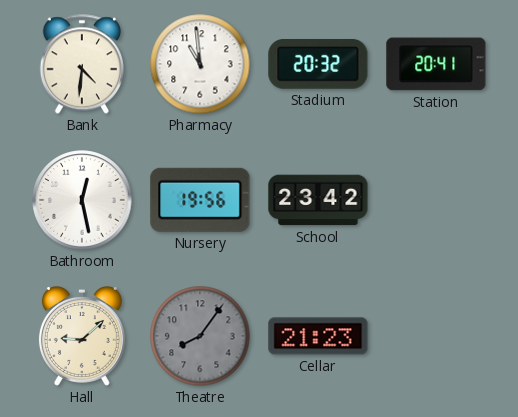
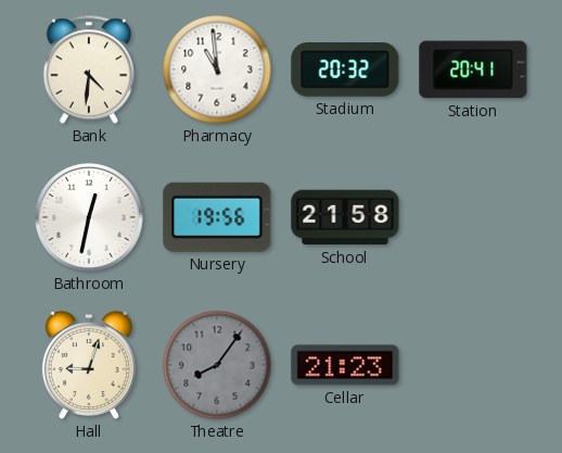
Bathroom: 12:28 -> 12:32
School: 23:42 -> 21:58
Hall: 9:08 -> 9:03
